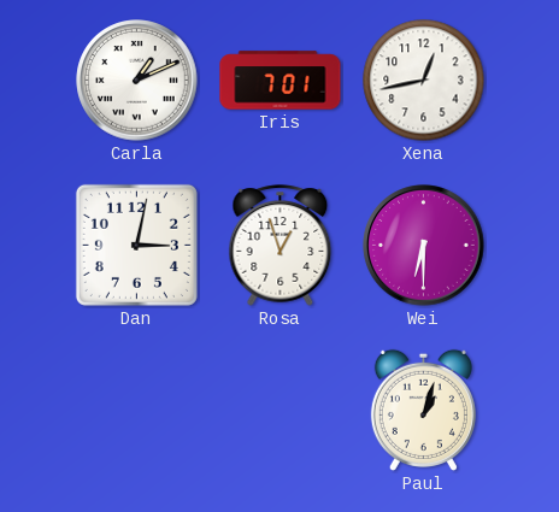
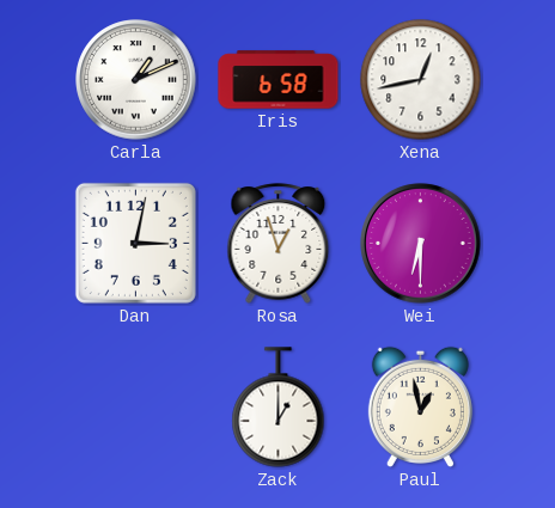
Iris: 7:01 -> 6:58
Zack: none -> 1:00
Paul: 1:03 -> 12:58
